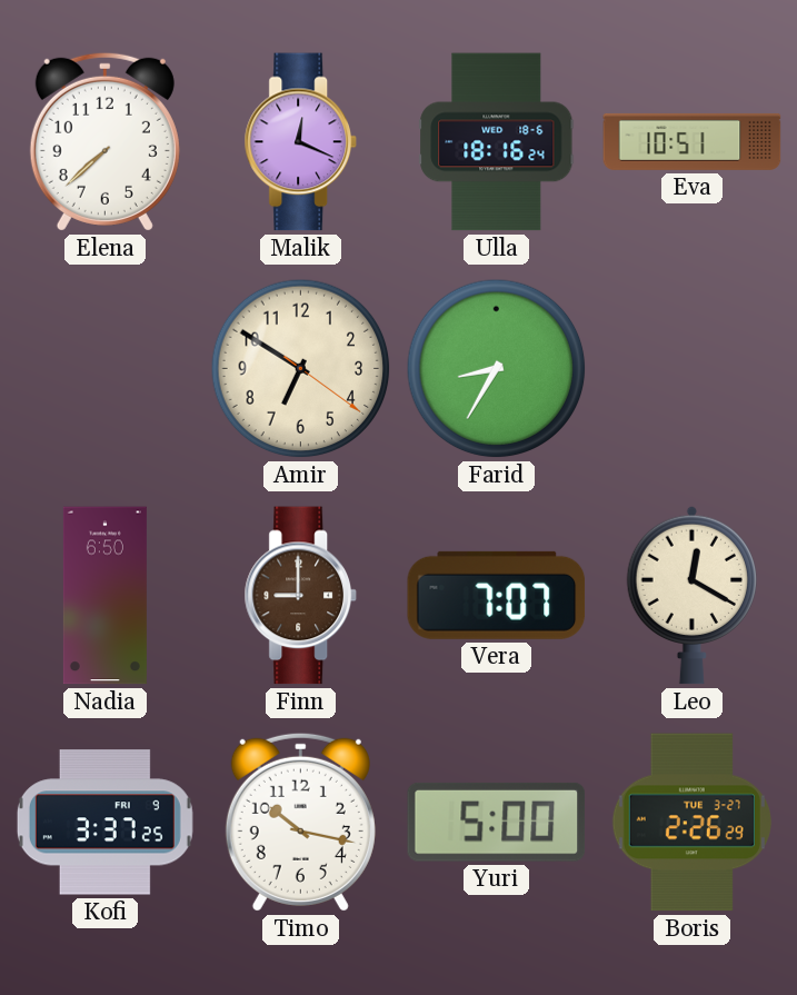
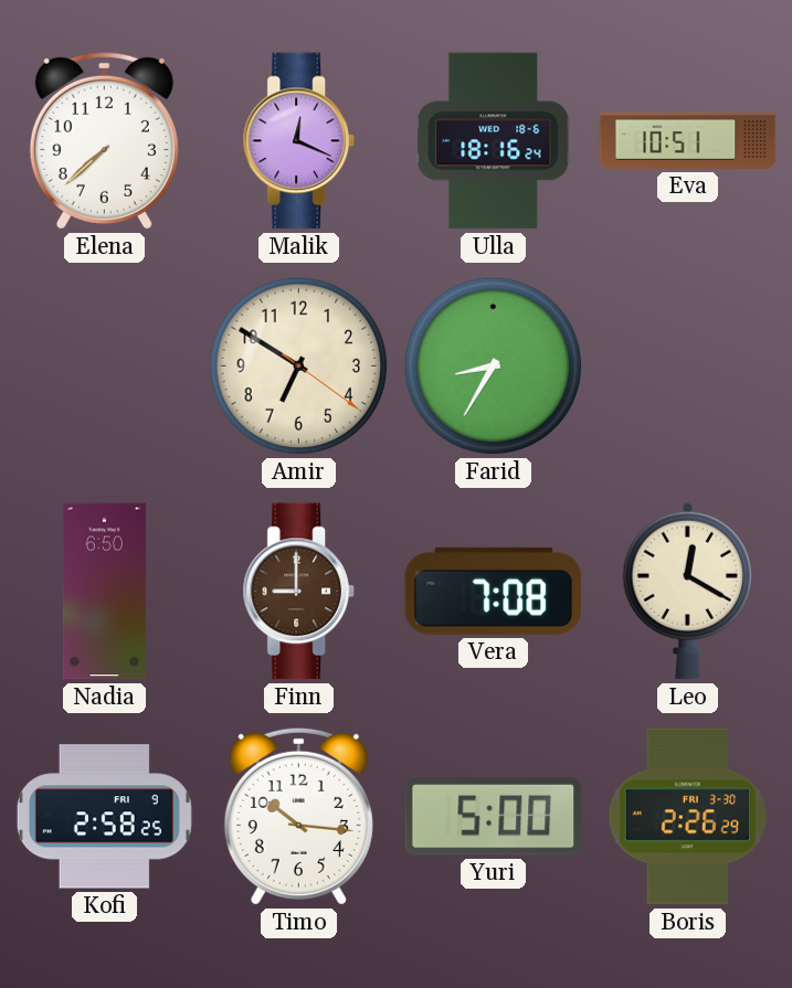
Vera: 7:07 -> 7:08
Kofi: 3:37 -> 2:58
Timo: 10:17 -> 10:16
Boris date: TUE 3-27 -> FRI 3-30
